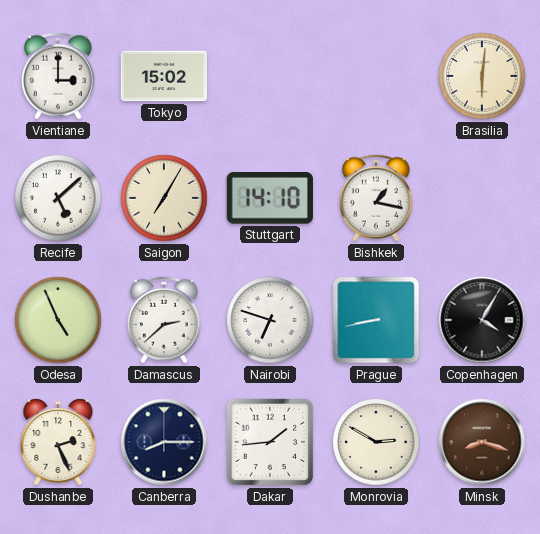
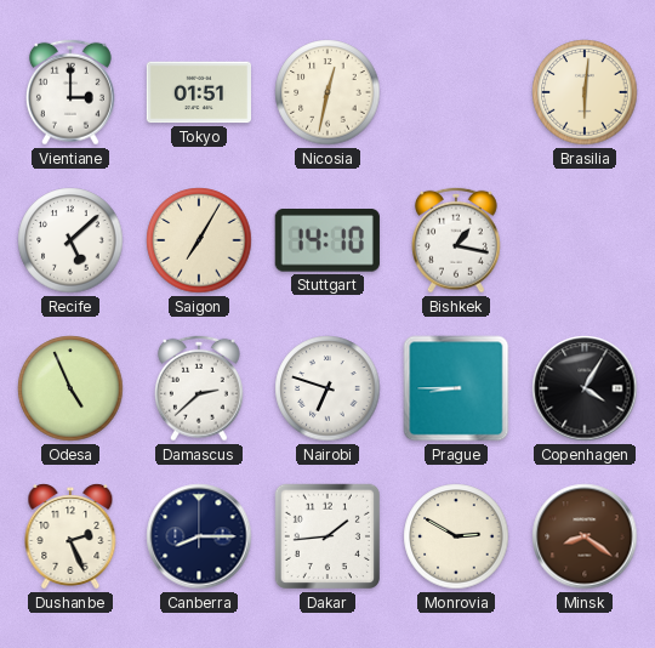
Tokyo: 15:02 -> 01:51
Nicosia: none -> 12:32
Prague: 8:43 -> 8:45
Minsk: 8:18 -> 8:21
